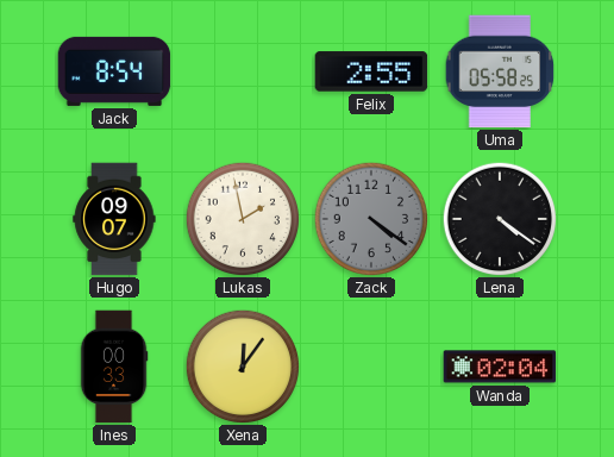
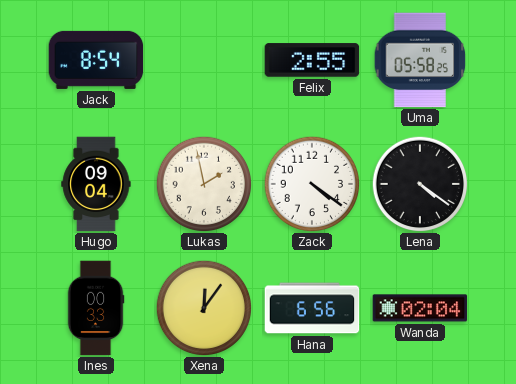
Hugo: 09:07 -> 09:04
Zack dial: grey -> white
Hana: none -> 6:56
